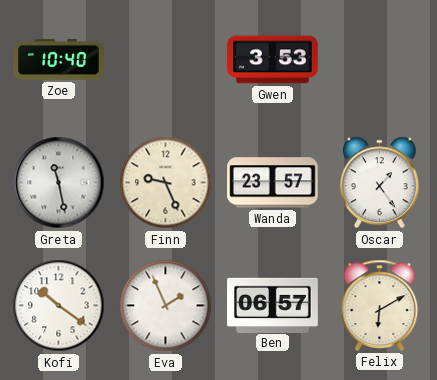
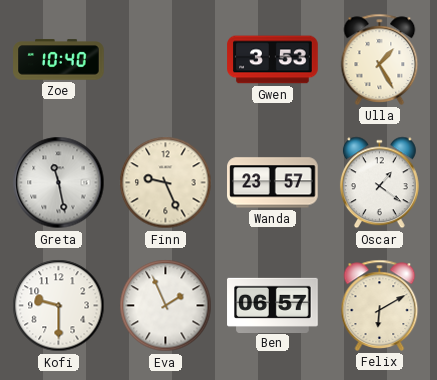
Ulla: none -> 1:25
Oscar: 1:24 -> 1:21
Kofi: 10:21 -> 9:30
